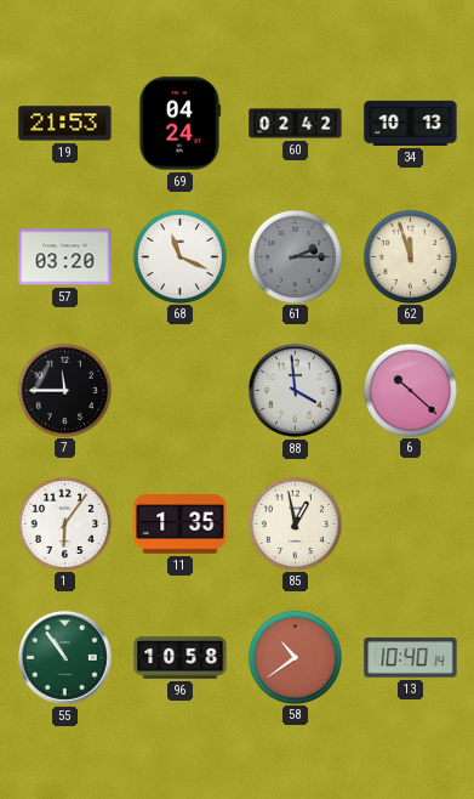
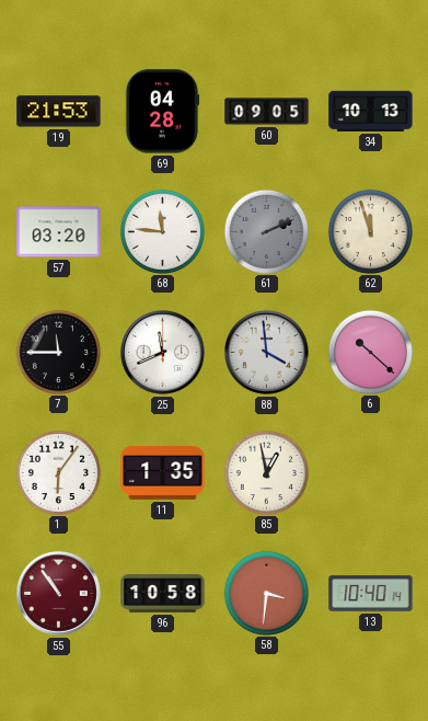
69: 04:24 -> 04:28
60: 02:42 -> 09:05
68: 11:19 -> 11:46
61: 2:15 -> 2:11
25: none -> 11:41
55 dial: green -> burgundy
58: 10:39 -> 3:31
